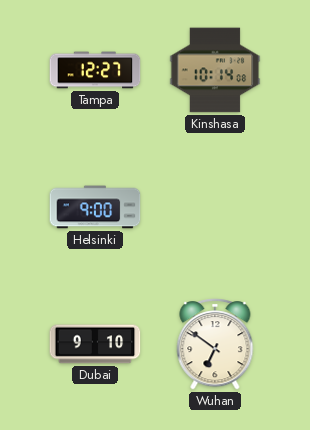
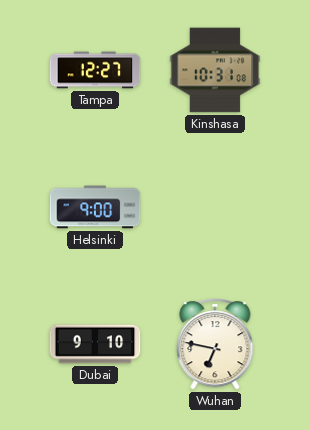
Kinshasa: 10:14 -> 10:31
Wuhan: 6:51 -> 6:47
